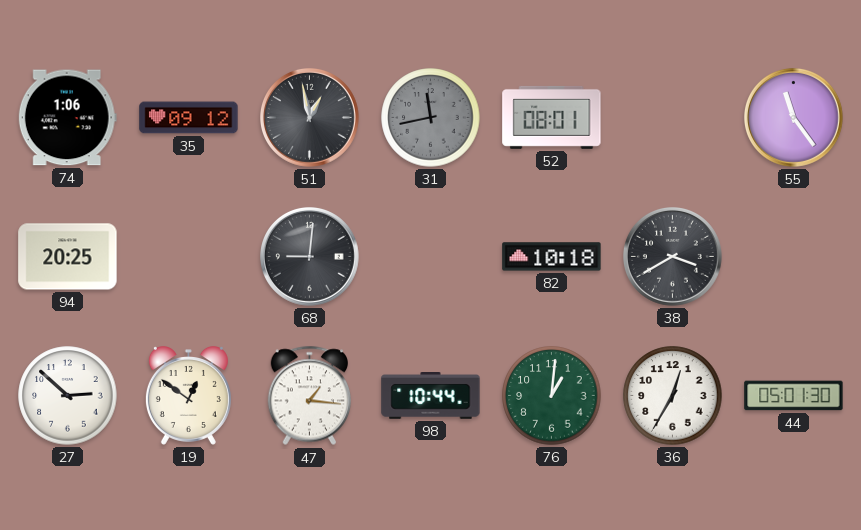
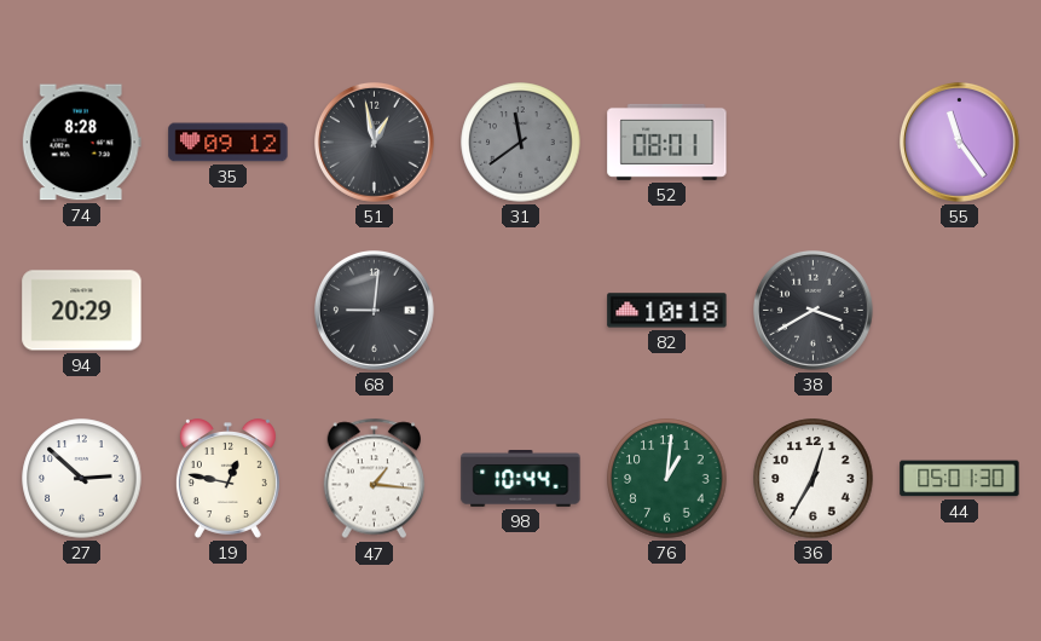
74: 1:06 -> 8:28
31: 11:43 -> 11:39
94: 20:25 -> 20:29
19: 12:51 -> 12:47
